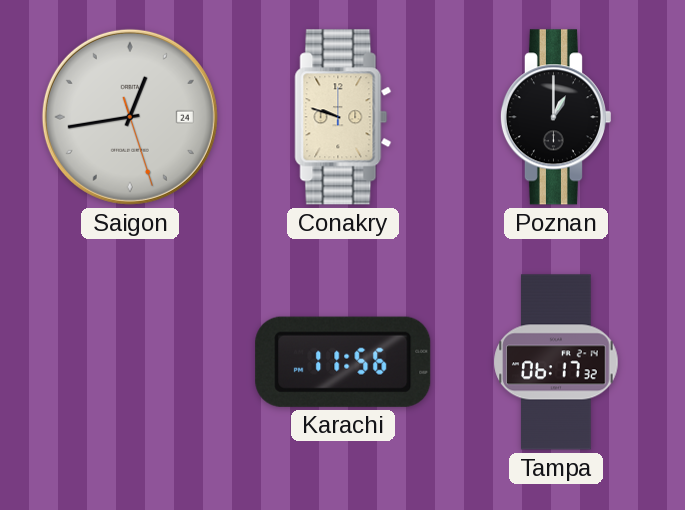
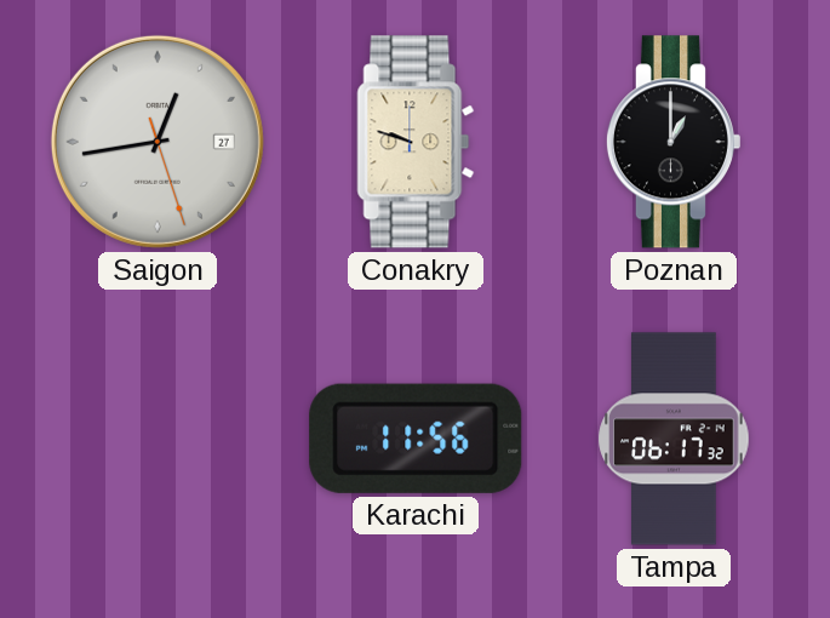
Saigon date: 24 -> 27
